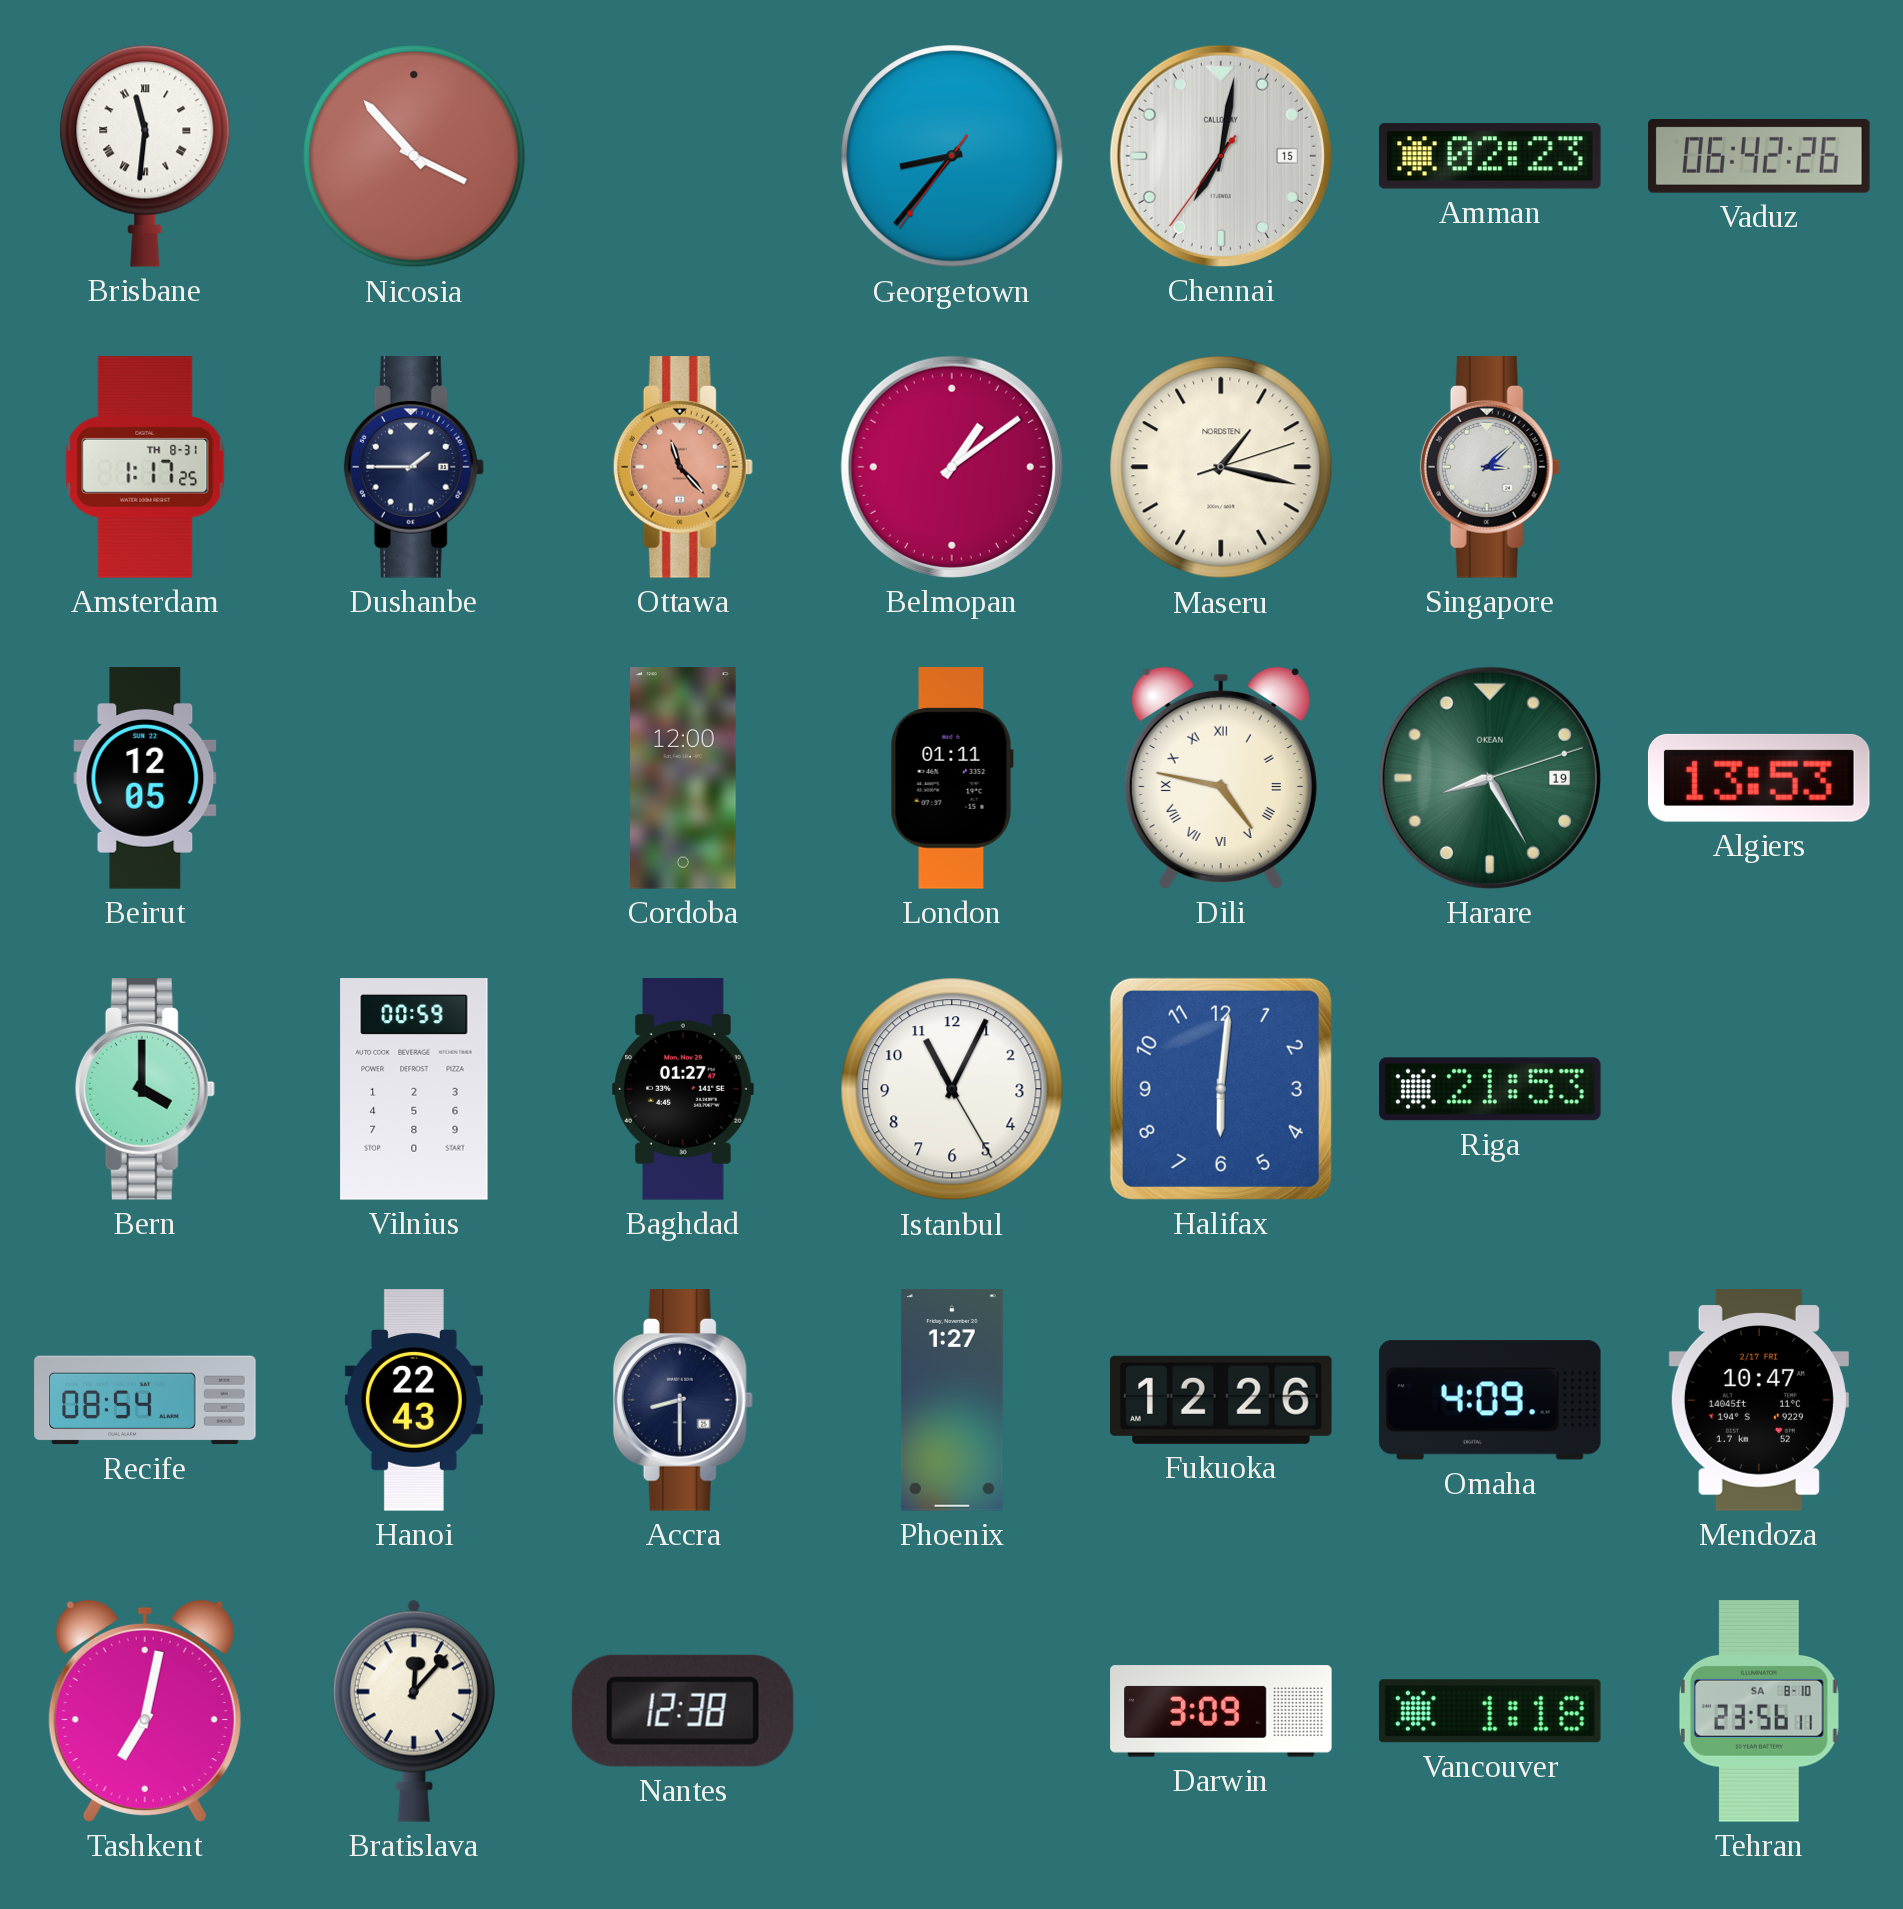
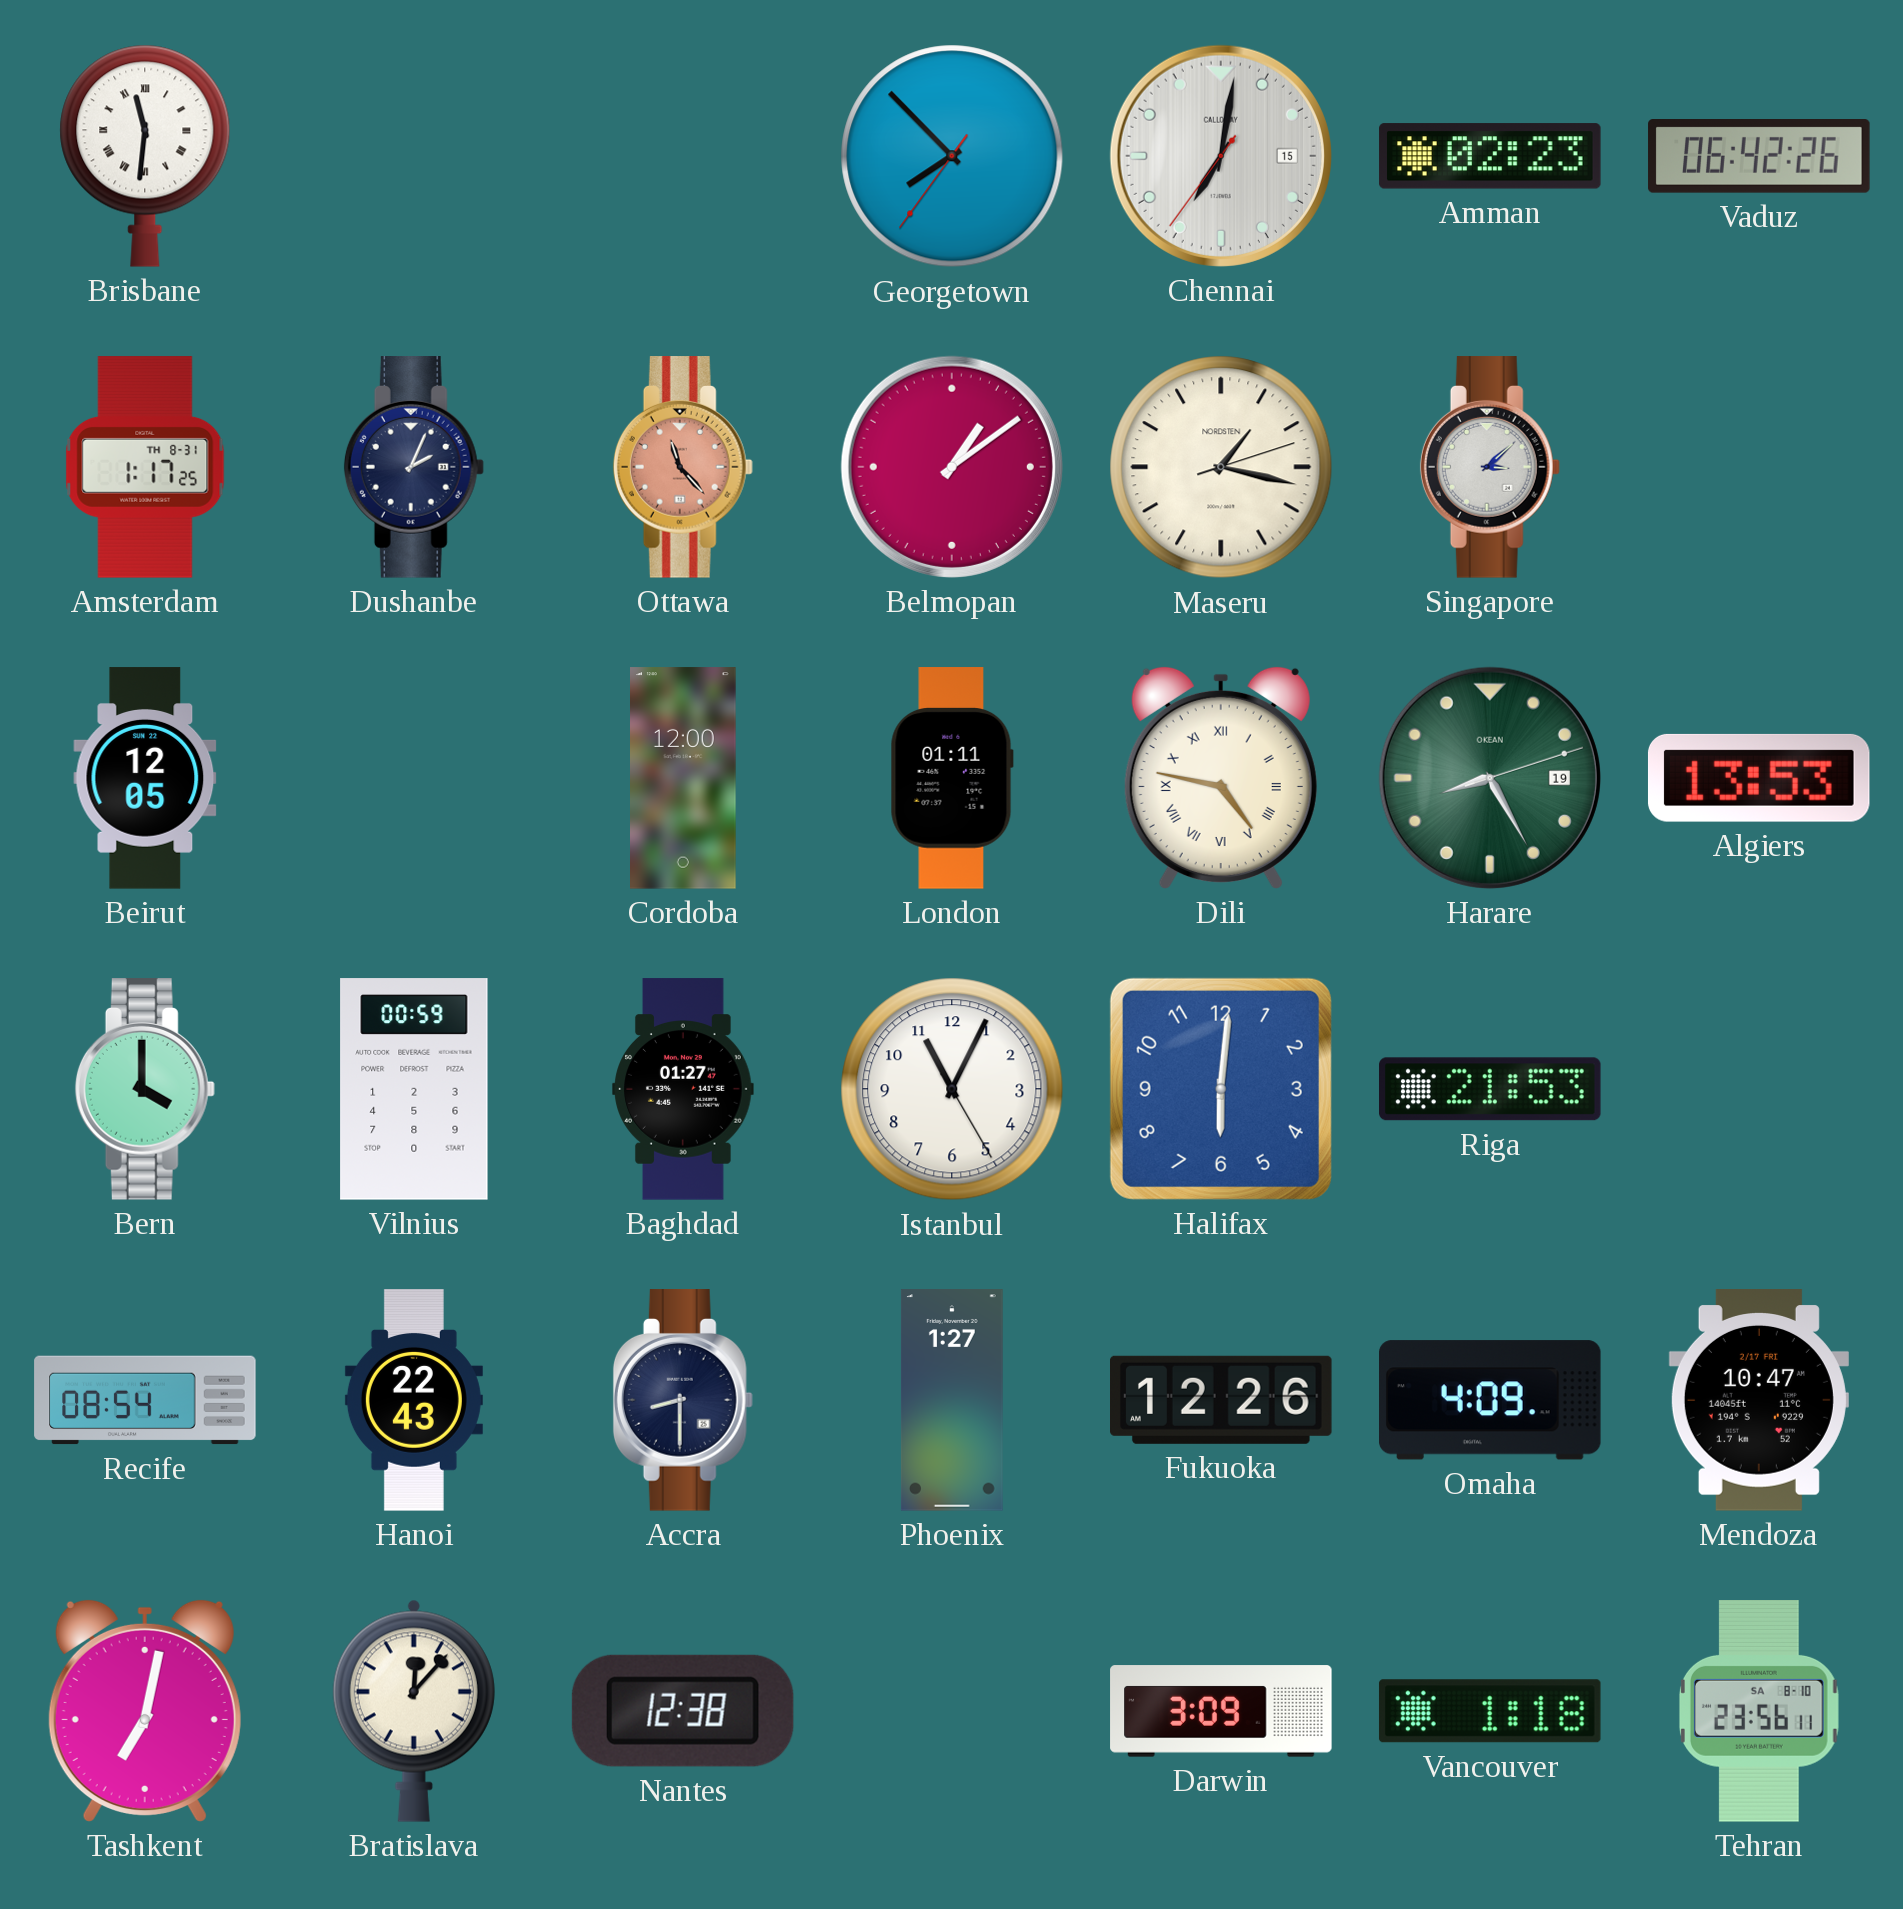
Nicosia: 3:53 -> none
Georgetown: 8:36 -> 7:52
Dushanbe: 1:45 -> 2:04
